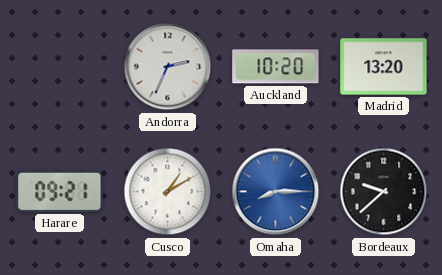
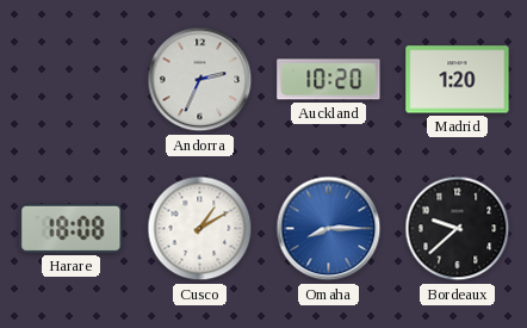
Madrid: 13:20 -> 1:20
Harare: 09:21 -> 18:08
